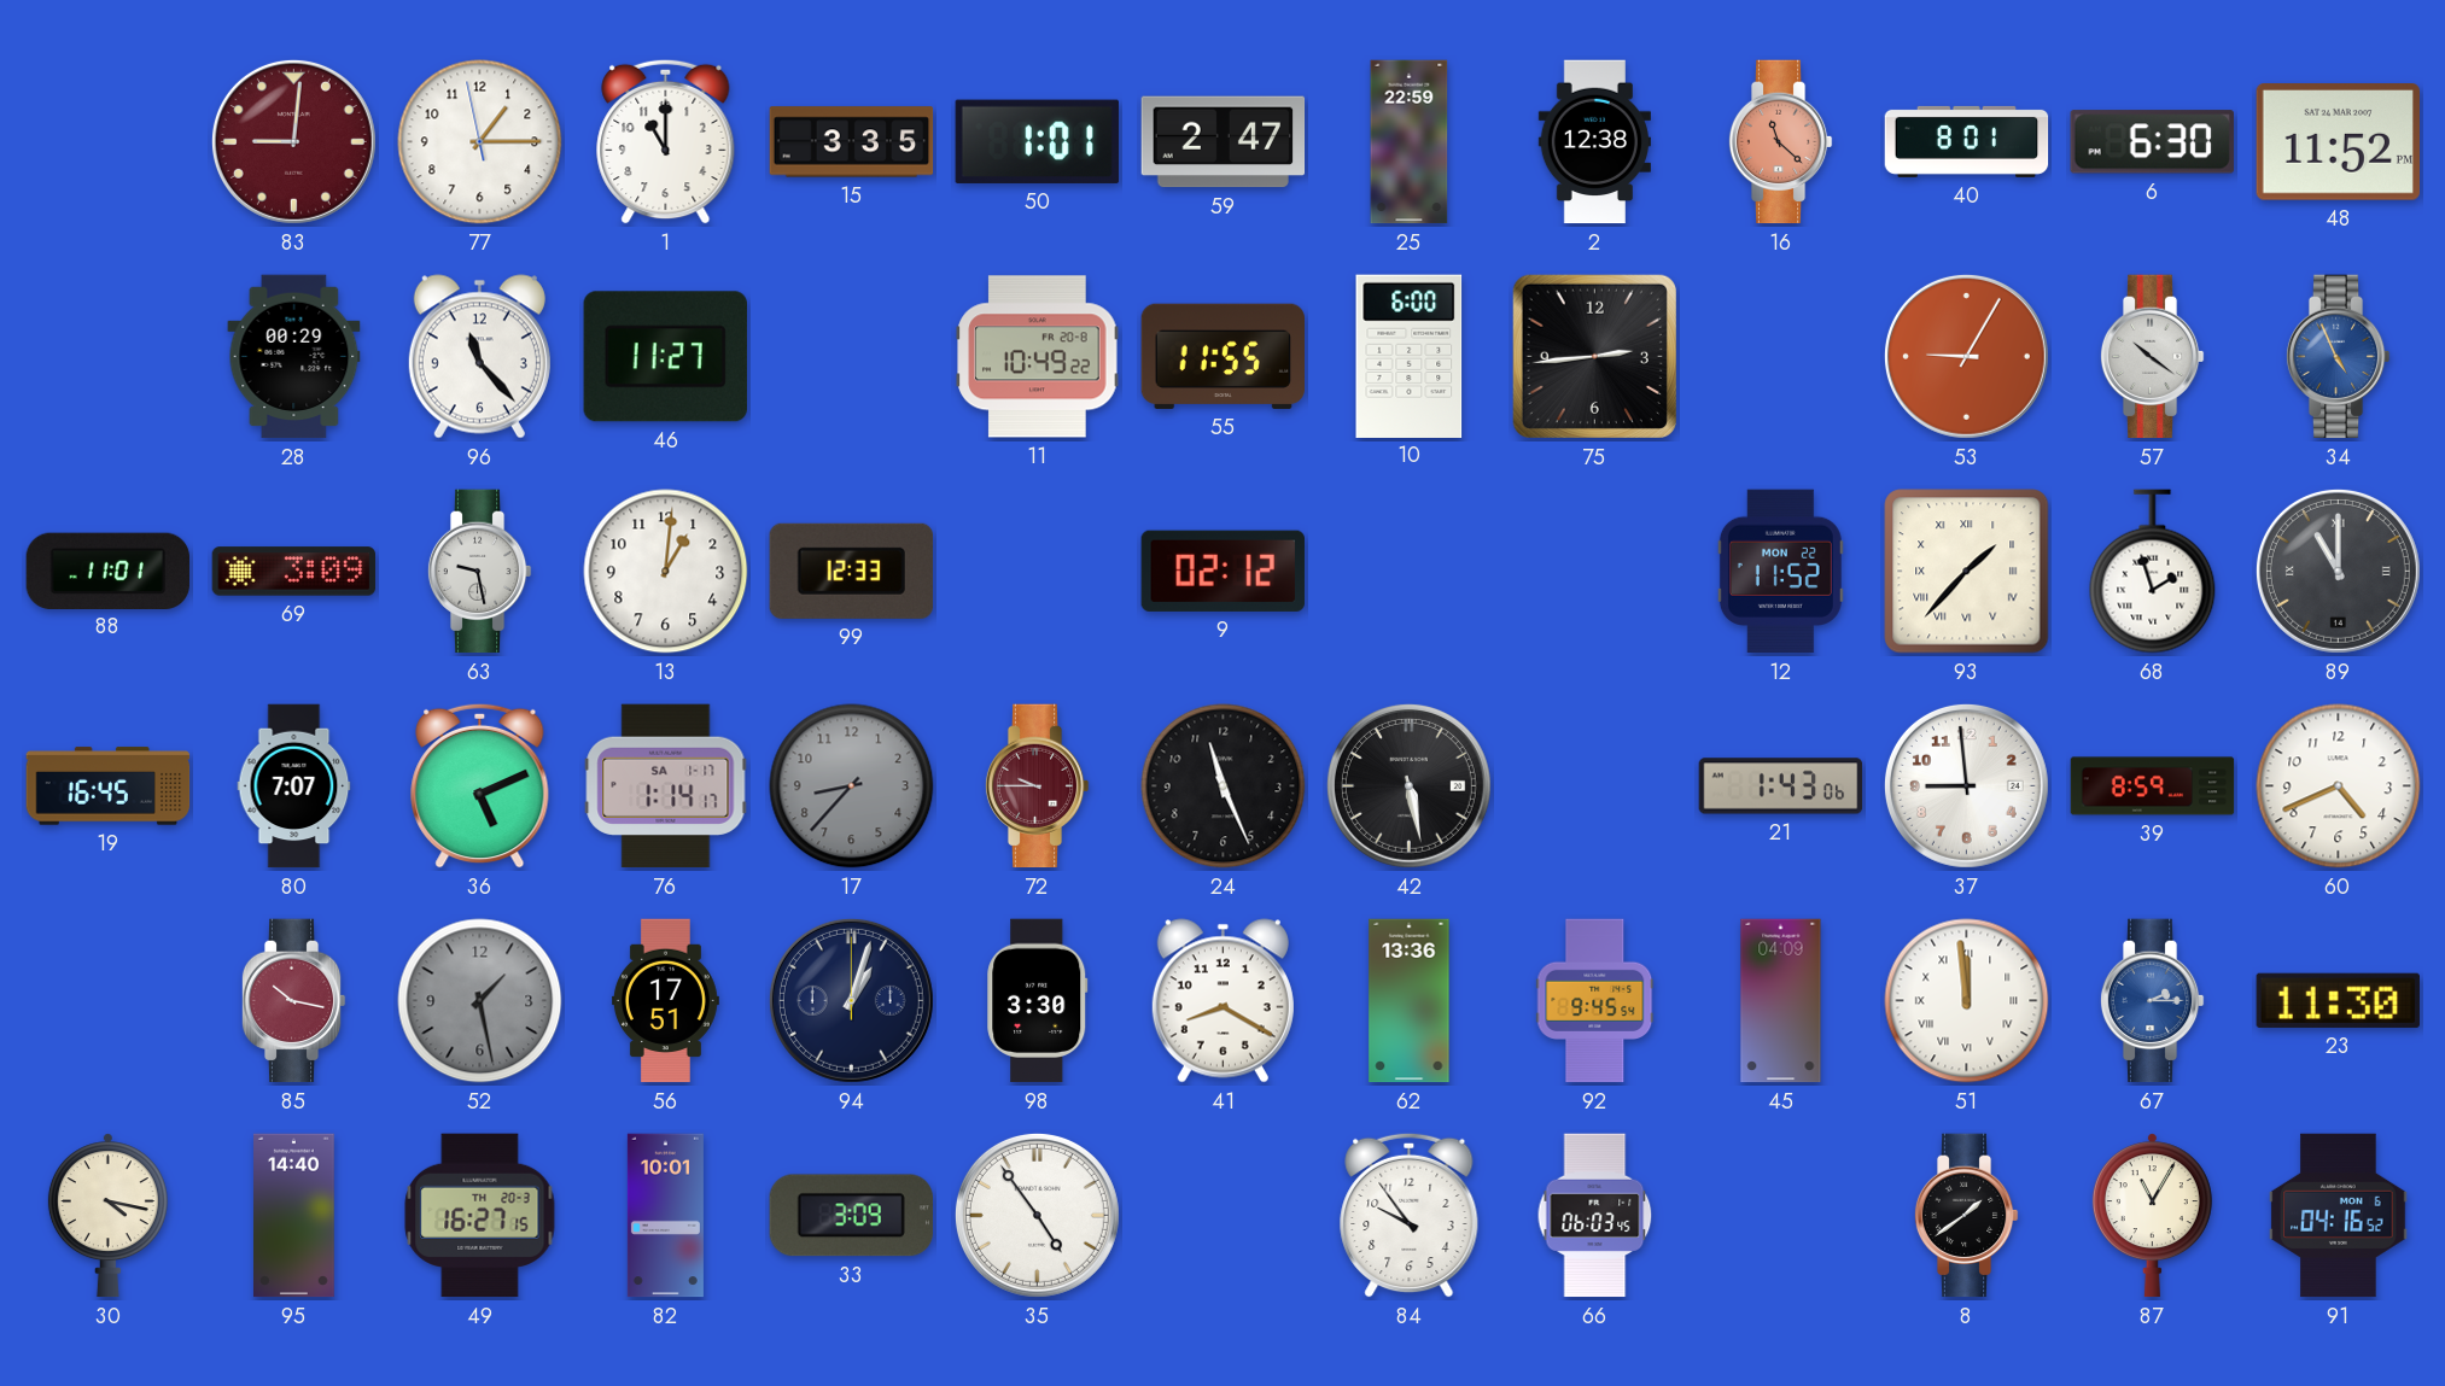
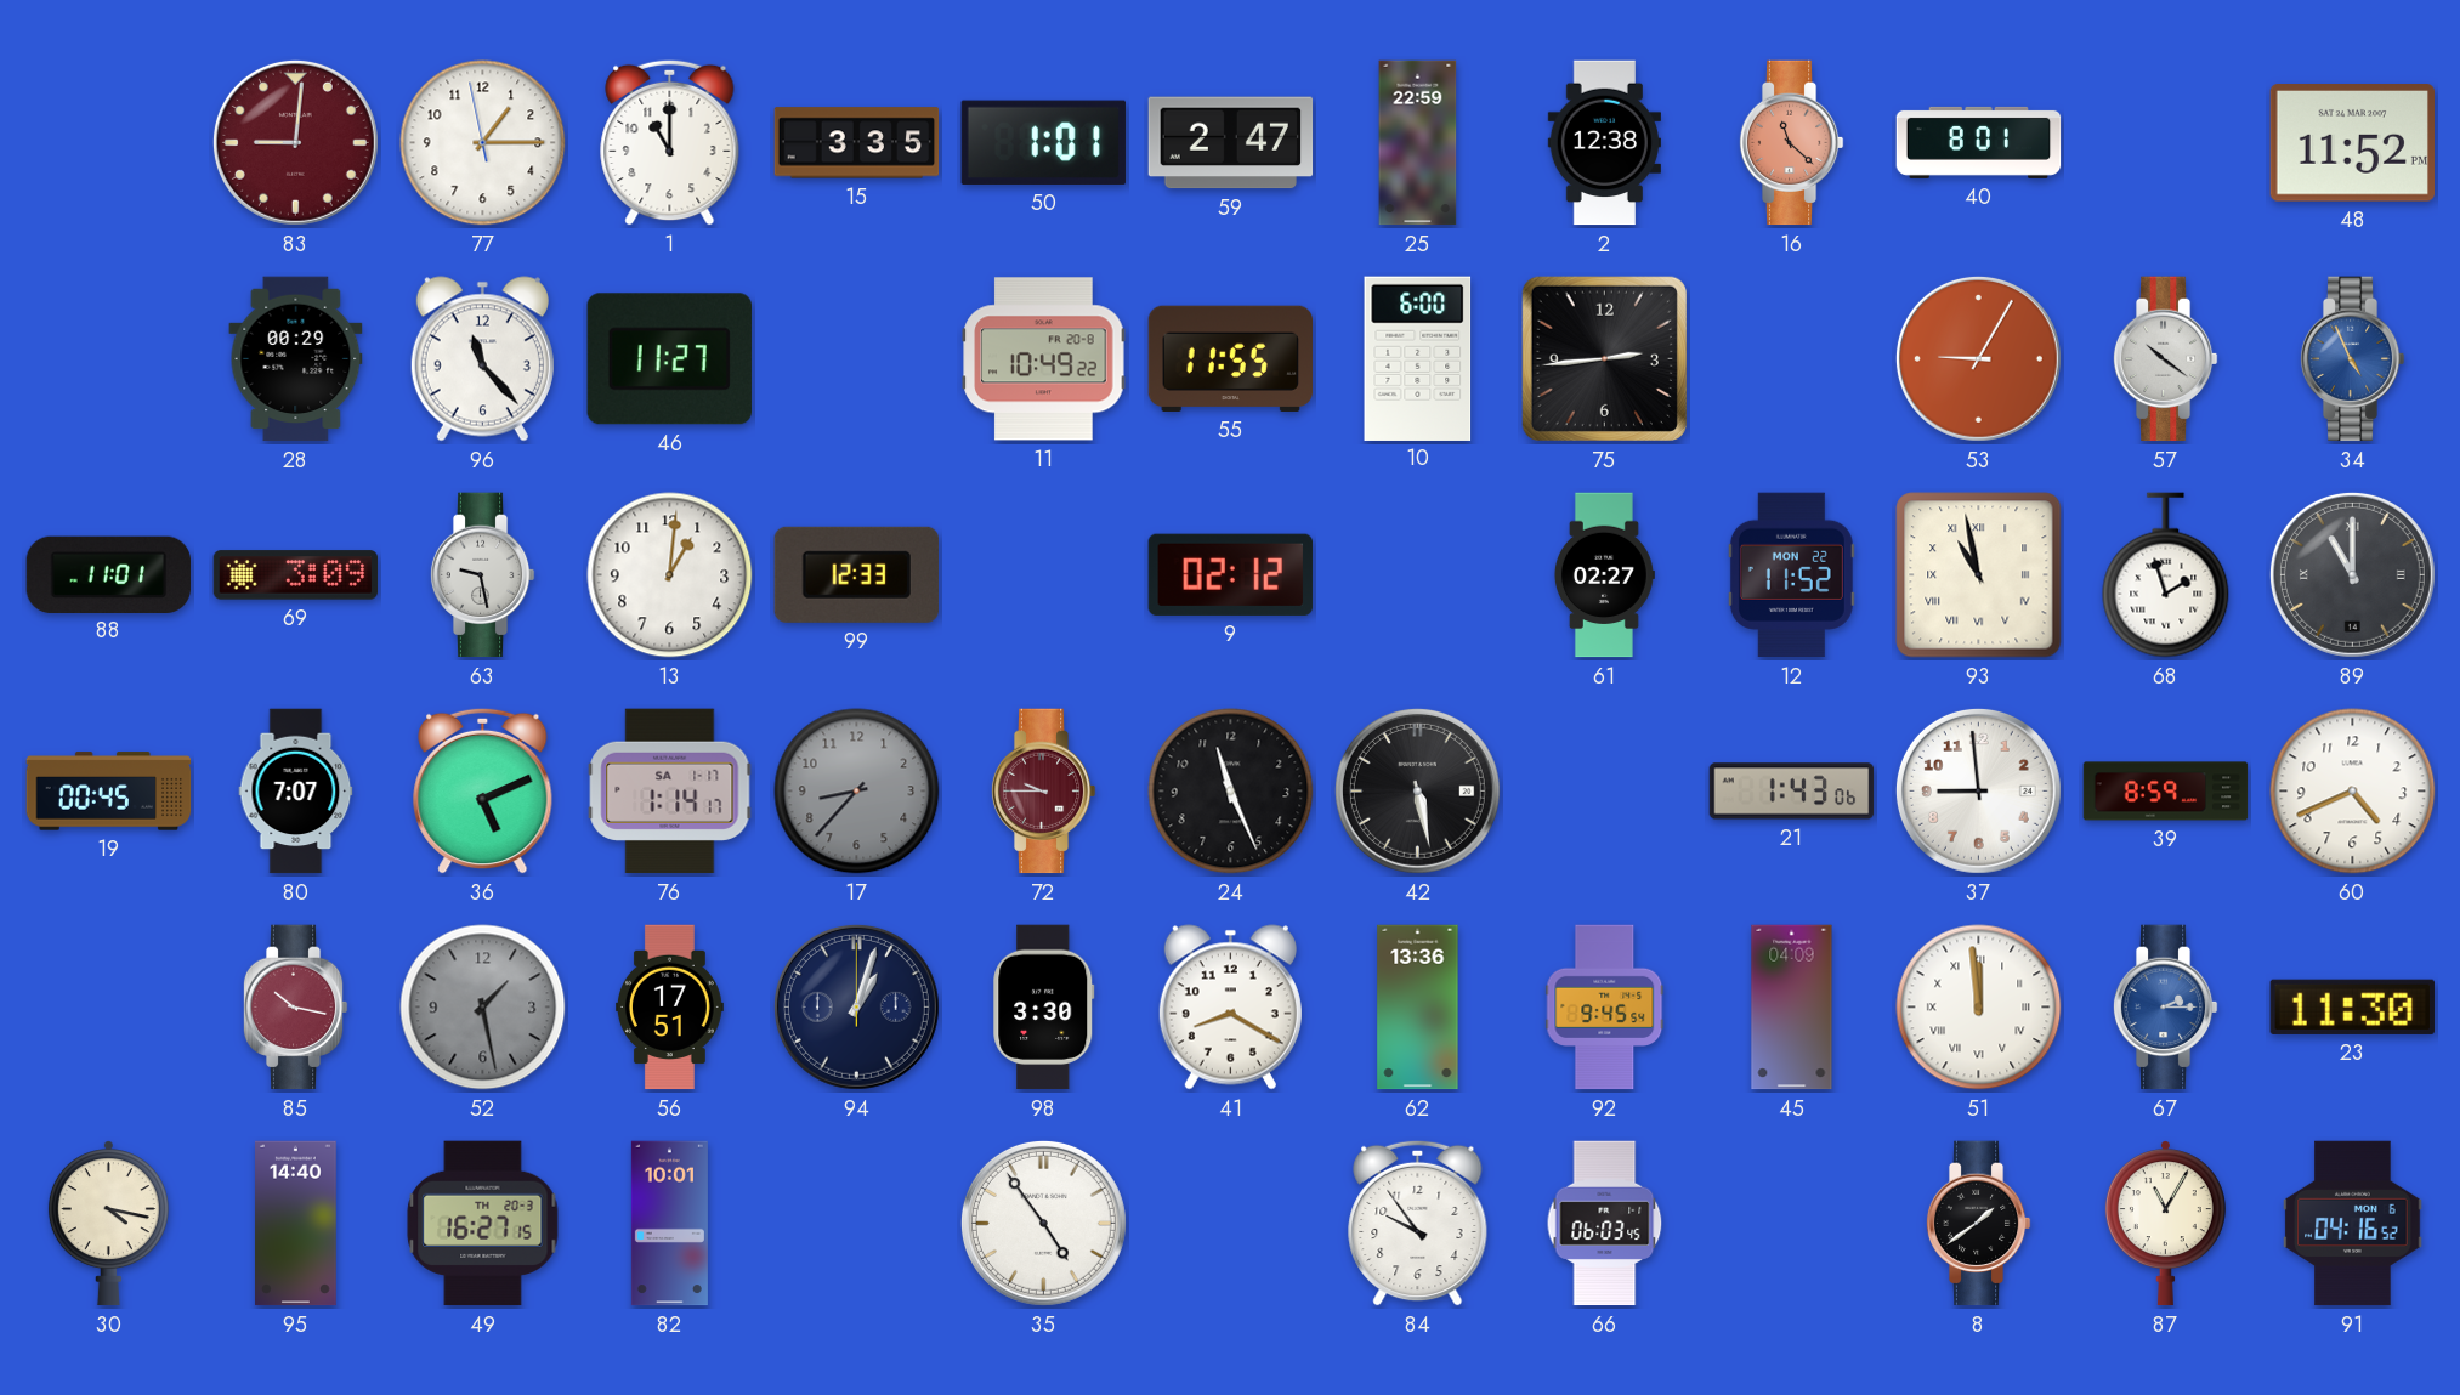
6: 6:30 -> none
61: none -> 02:27
93: 1:37 -> 10:58
19: 16:45 -> 00:45
33: 3:09 -> none
